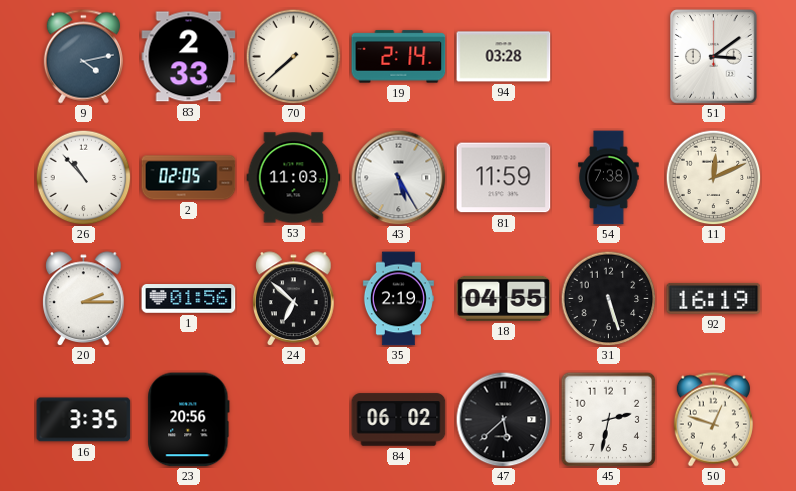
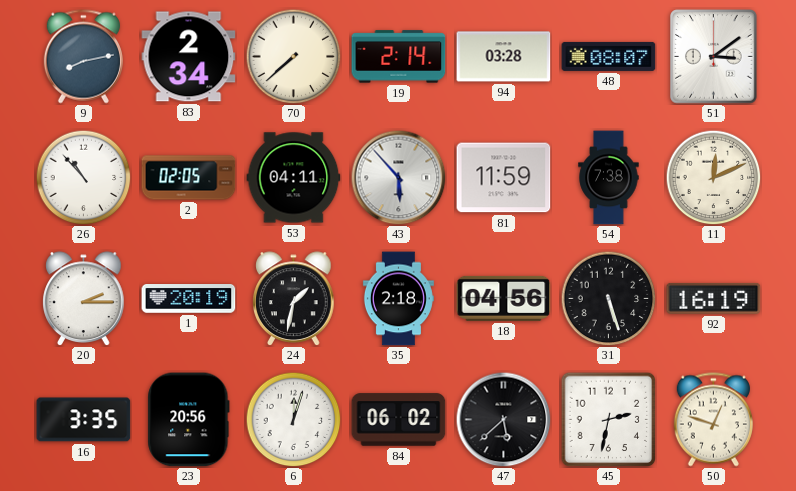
9: 4:13 -> 8:13
83: 2:33 -> 2:34
48: none -> 08:07
53: 11:03 -> 04:11
43: 5:25 -> 5:53
1: 01:56 -> 20:19
24: 6:52 -> 1:32
35: 2:19 -> 2:18
18: 04:55 -> 04:56
6: none -> 12:03
